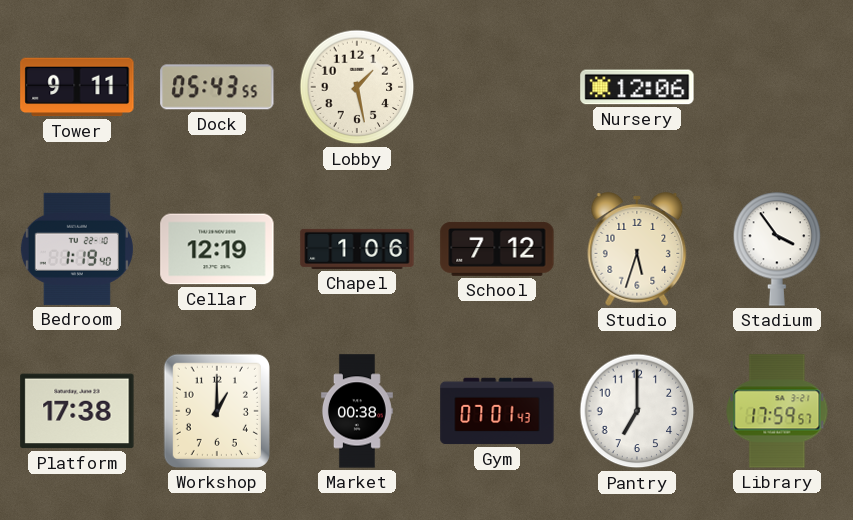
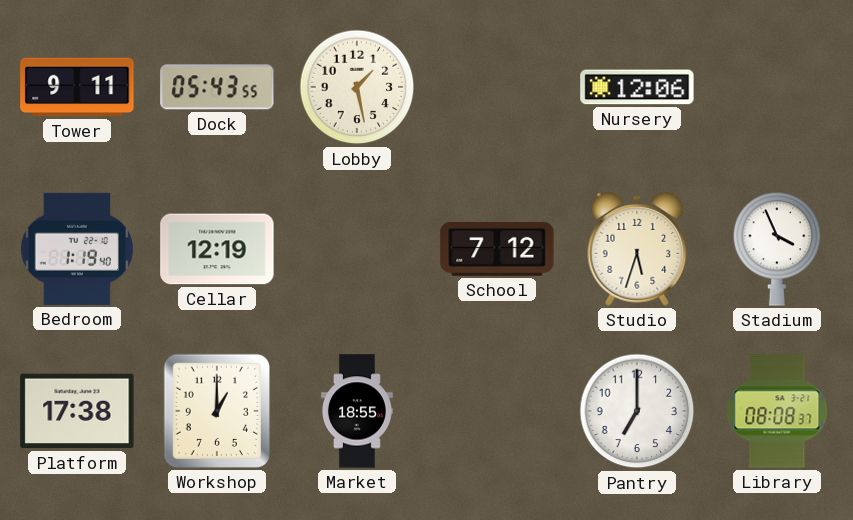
Chapel: 1:06 -> none
Stadium: 3:54 -> 3:56
Market: 00:38 -> 18:55
Gym: 07:01 -> none
Library: 17:59 -> 08:08
